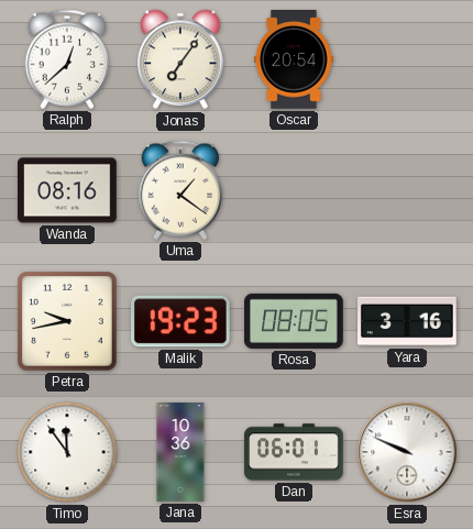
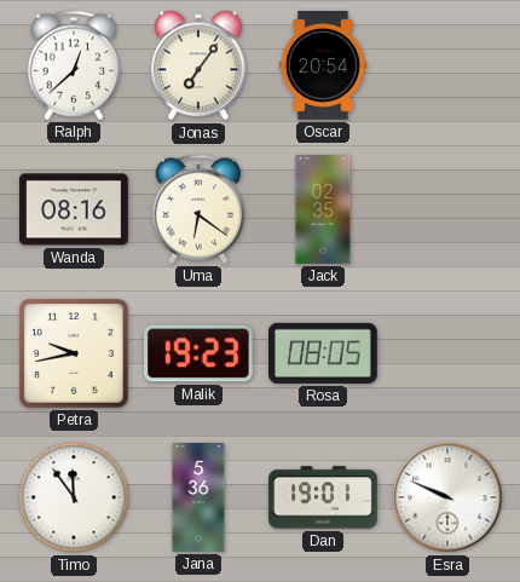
Uma: 1:21 -> 6:21
Jack: none -> 02:35
Yara: 3:16 -> none
Jana: 10:36 -> 5:36
Dan: 06:01 -> 19:01
